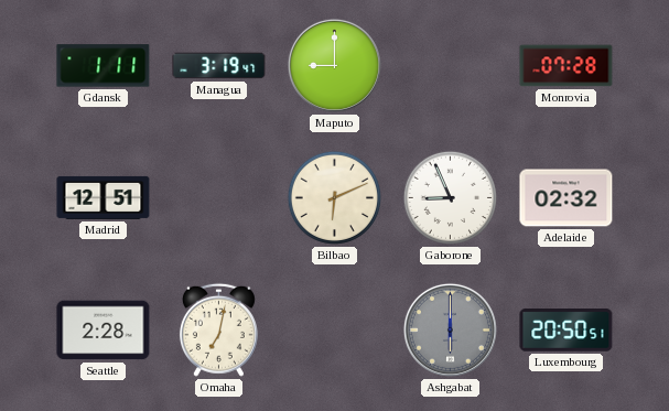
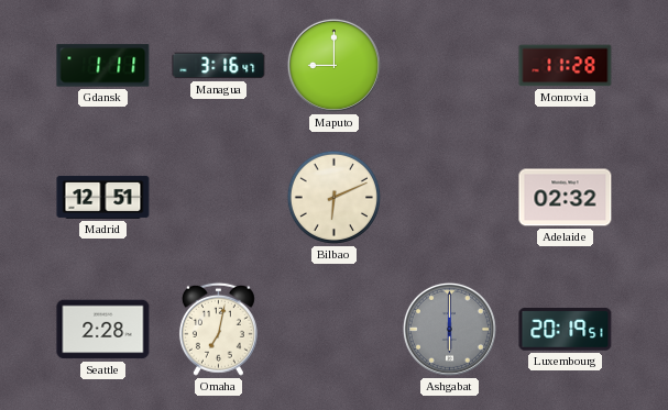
Managua: 3:19 -> 3:16
Monrovia: 07:28 -> 11:28
Gaborone: 8:56 -> none
Luxembourg: 20:50 -> 20:19
